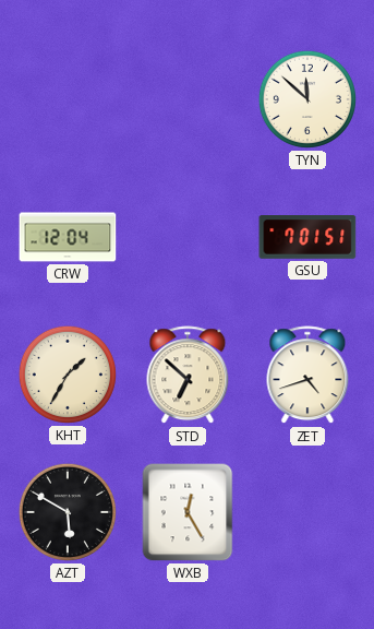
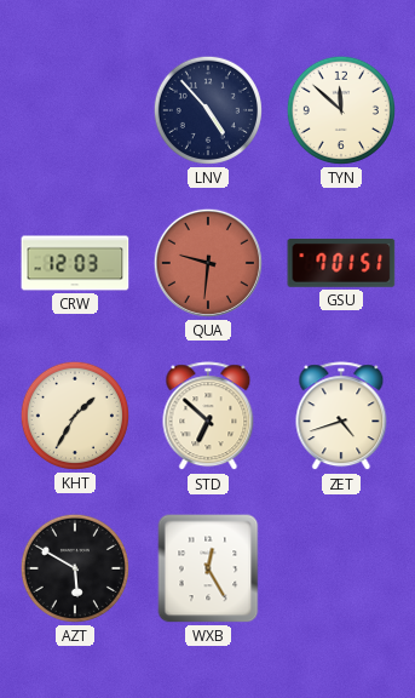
LNV: none -> 4:53
CRW: 12:04 -> 12:03
QUA: none -> 9:31
